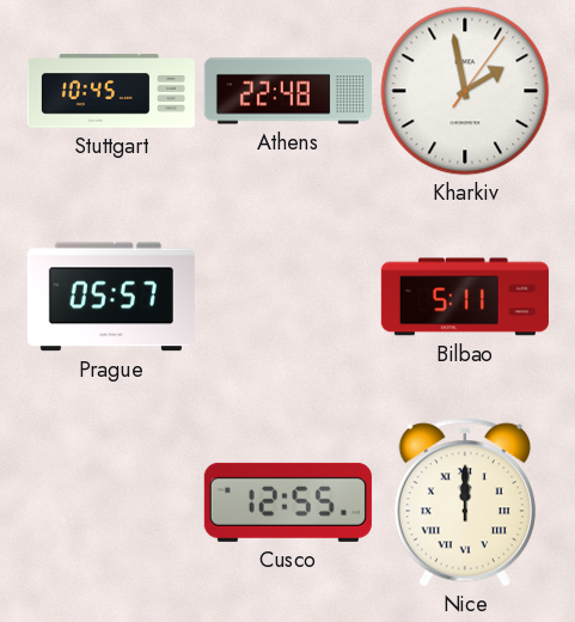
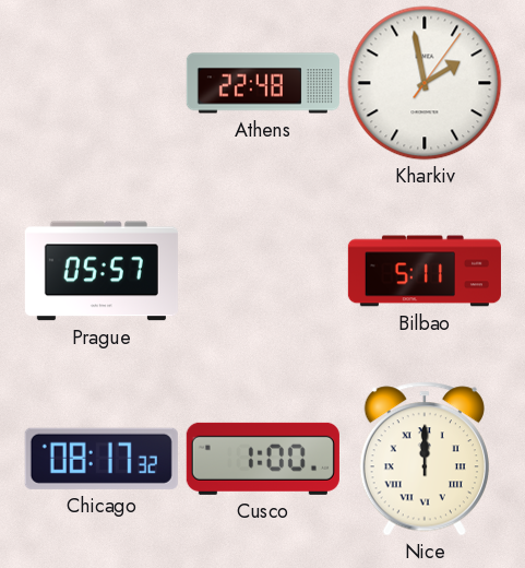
Stuttgart: 10:45 -> none
Chicago: none -> 08:17
Cusco: 12:55 -> 1:00
